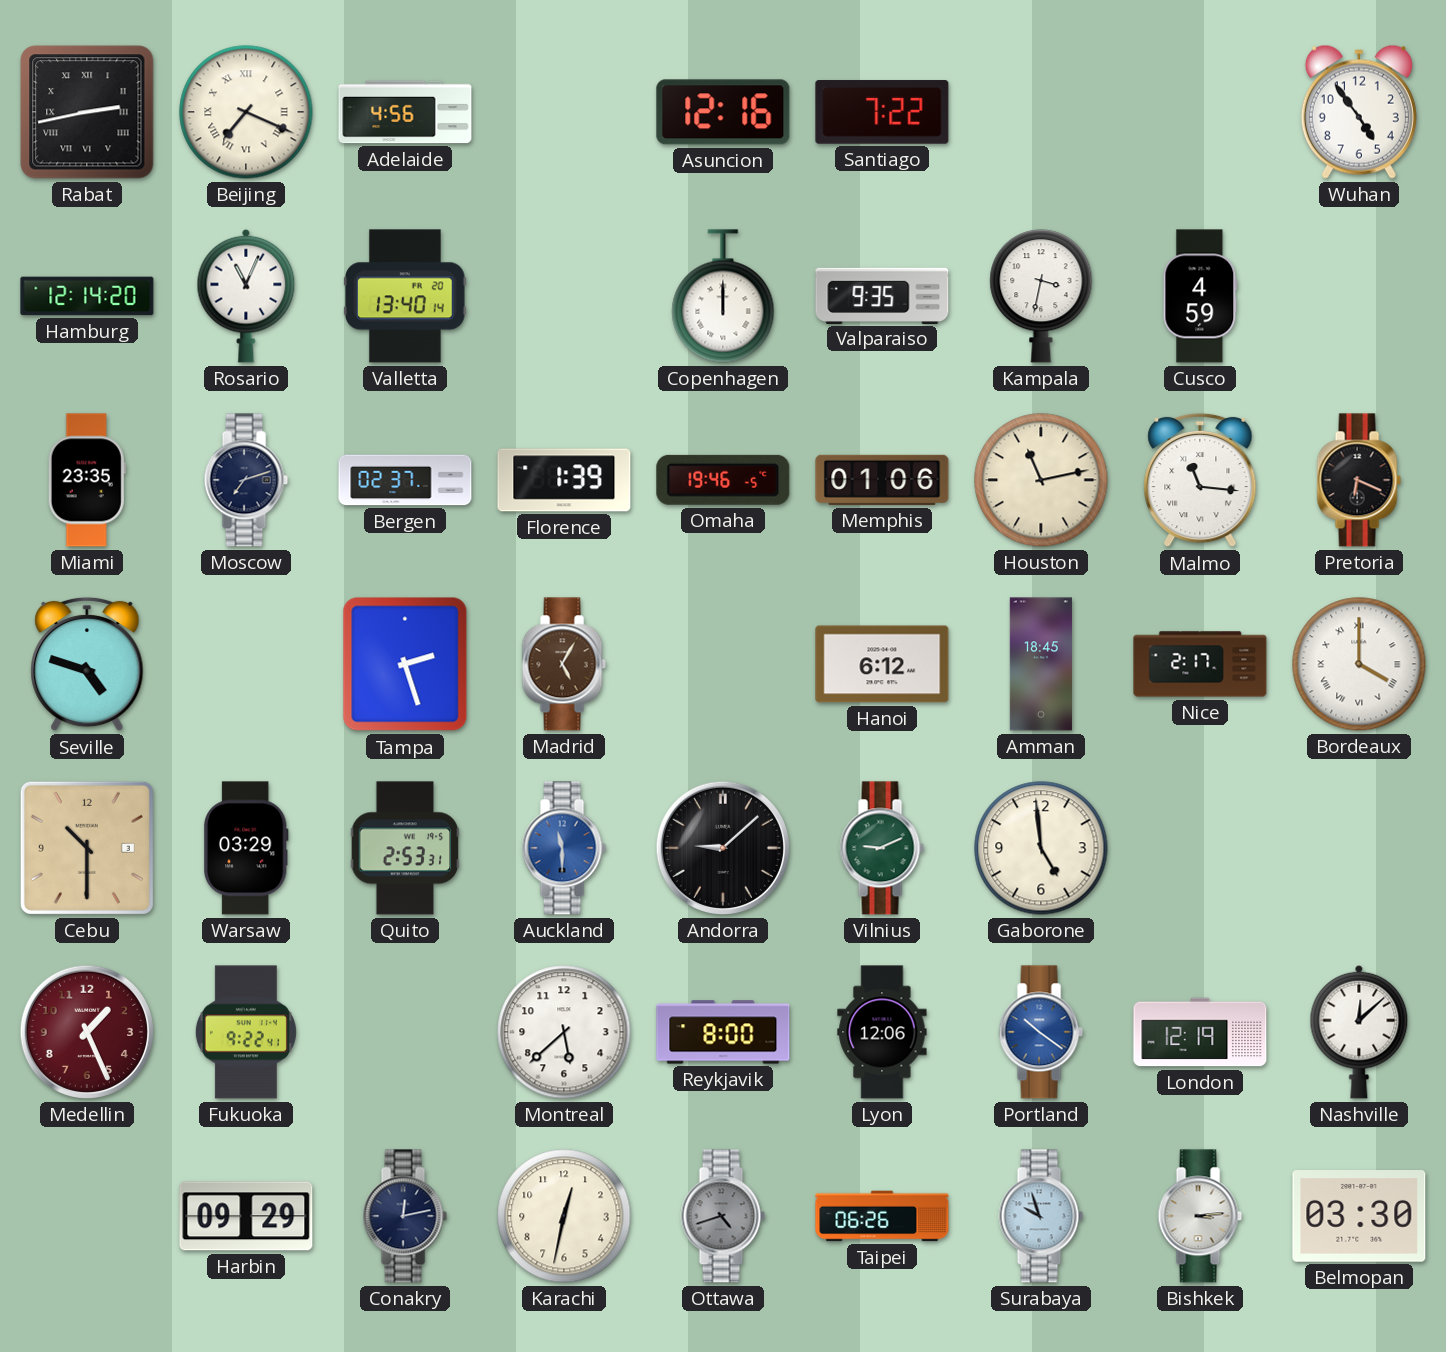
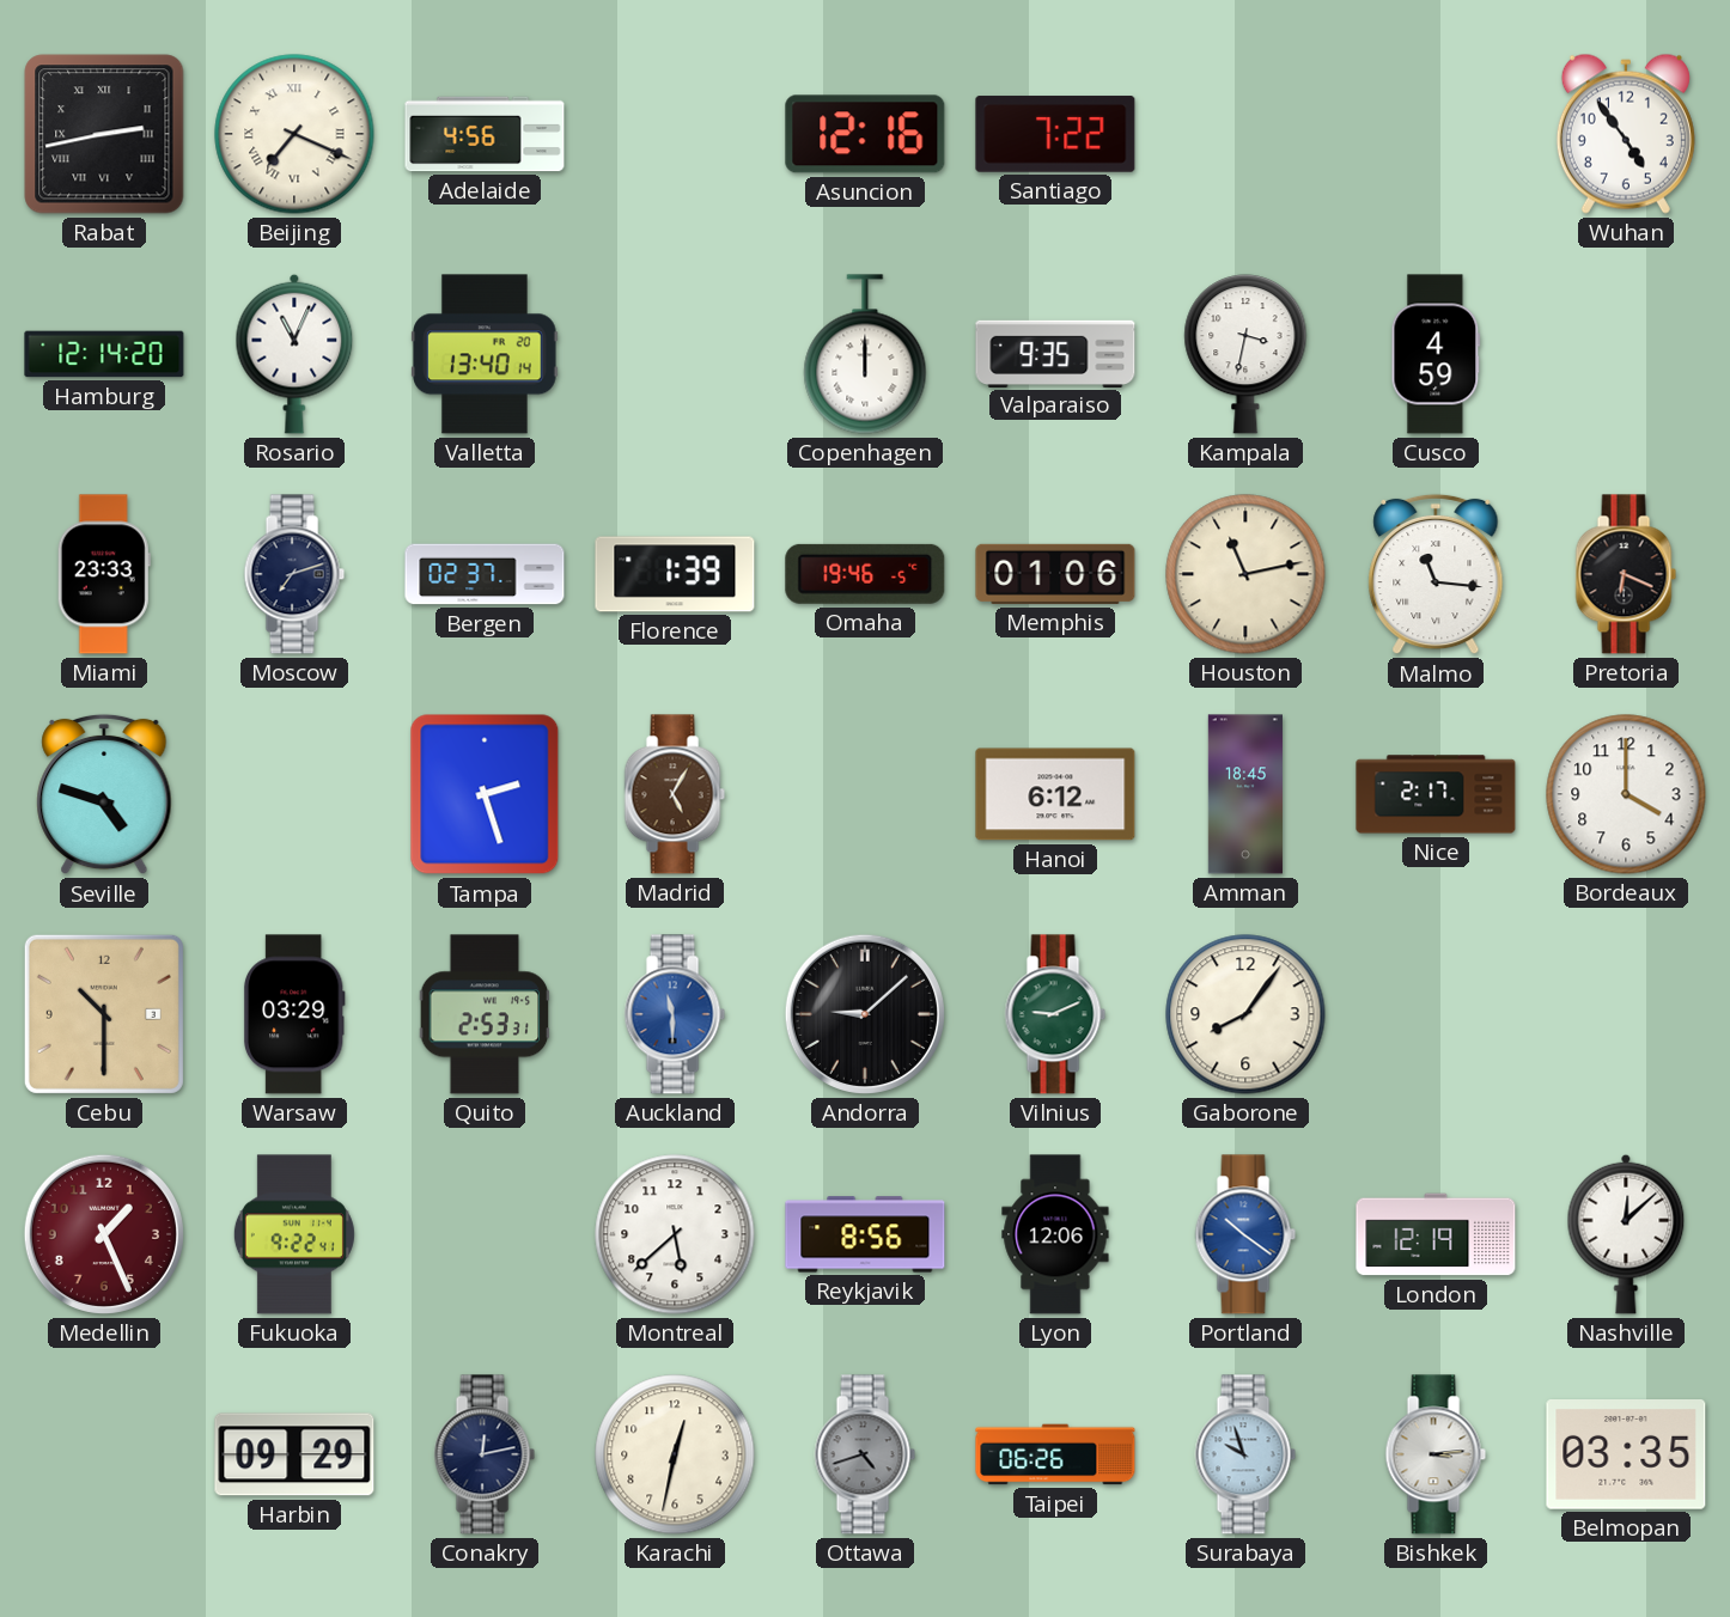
Miami: 23:35 -> 23:33
Bordeaux numerals: Roman -> Arabic
Gaborone: 4:59 -> 8:06
Reykjavik: 8:00 -> 8:56
Belmopan: 03:30 -> 03:35
